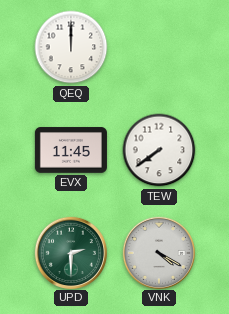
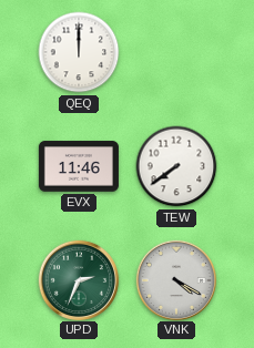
EVX: 11:45 -> 11:46
UPD: 2:30 -> 2:34
